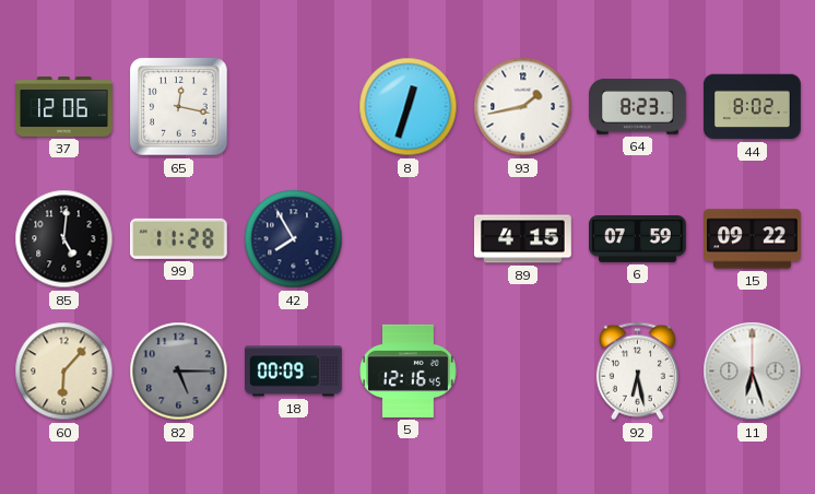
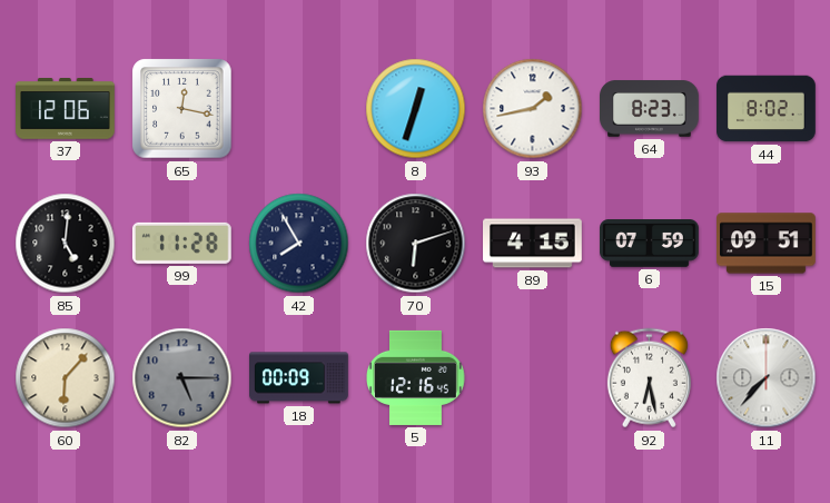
70: none -> 6:12
15: 09:22 -> 09:51
11: 6:27 -> 7:37
